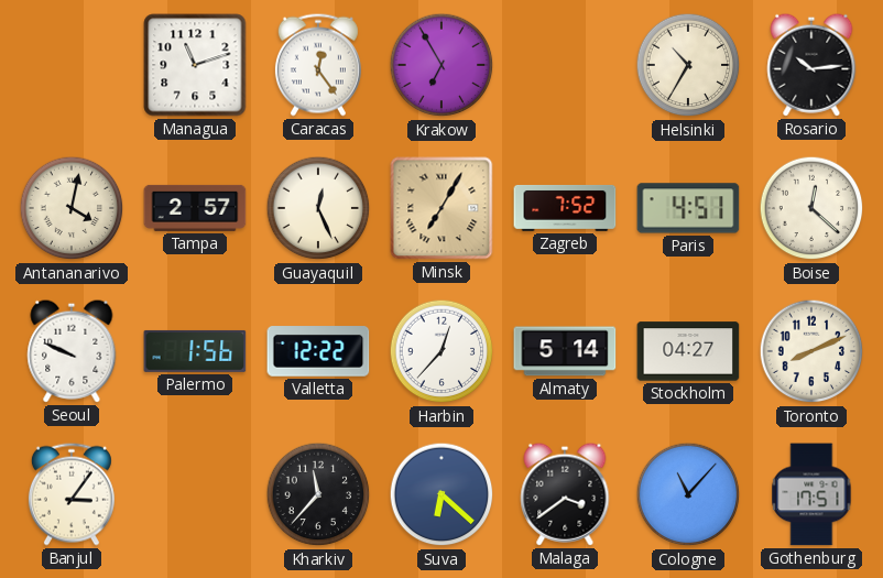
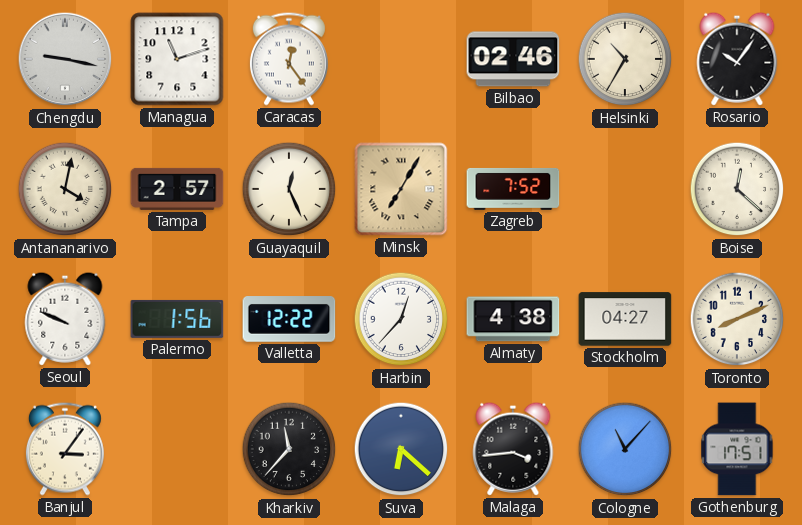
Chengdu: none -> 9:17
Krakow: 6:55 -> none
Bilbao: none -> 02:46
Rosario: 10:14 -> 10:06
Paris: 4:51 -> none
Almaty: 5:14 -> 4:38
Malaga: 3:39 -> 3:44
